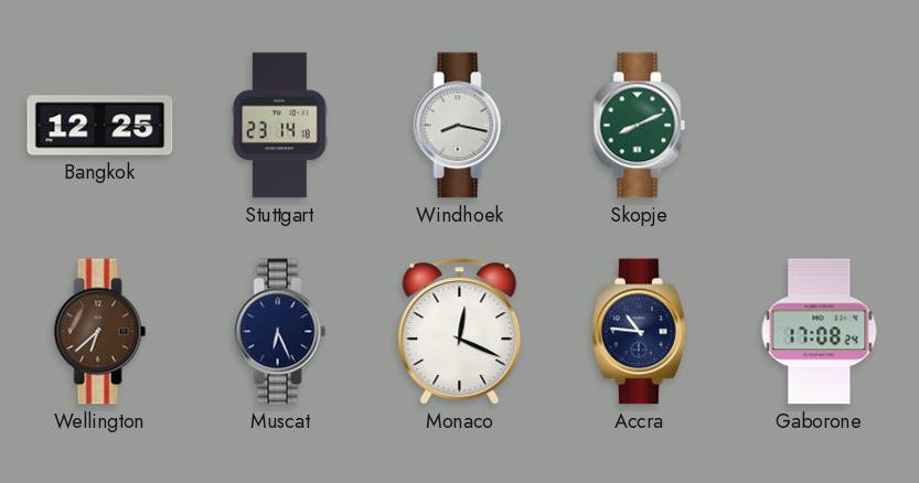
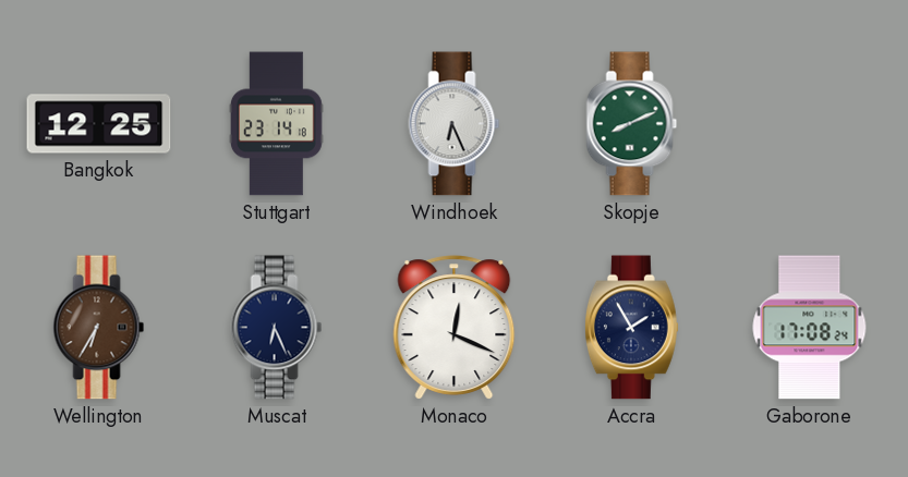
Windhoek: 8:17 -> 6:26
Wellington: 6:38 -> 6:35
Accra: 10:46 -> 1:55
